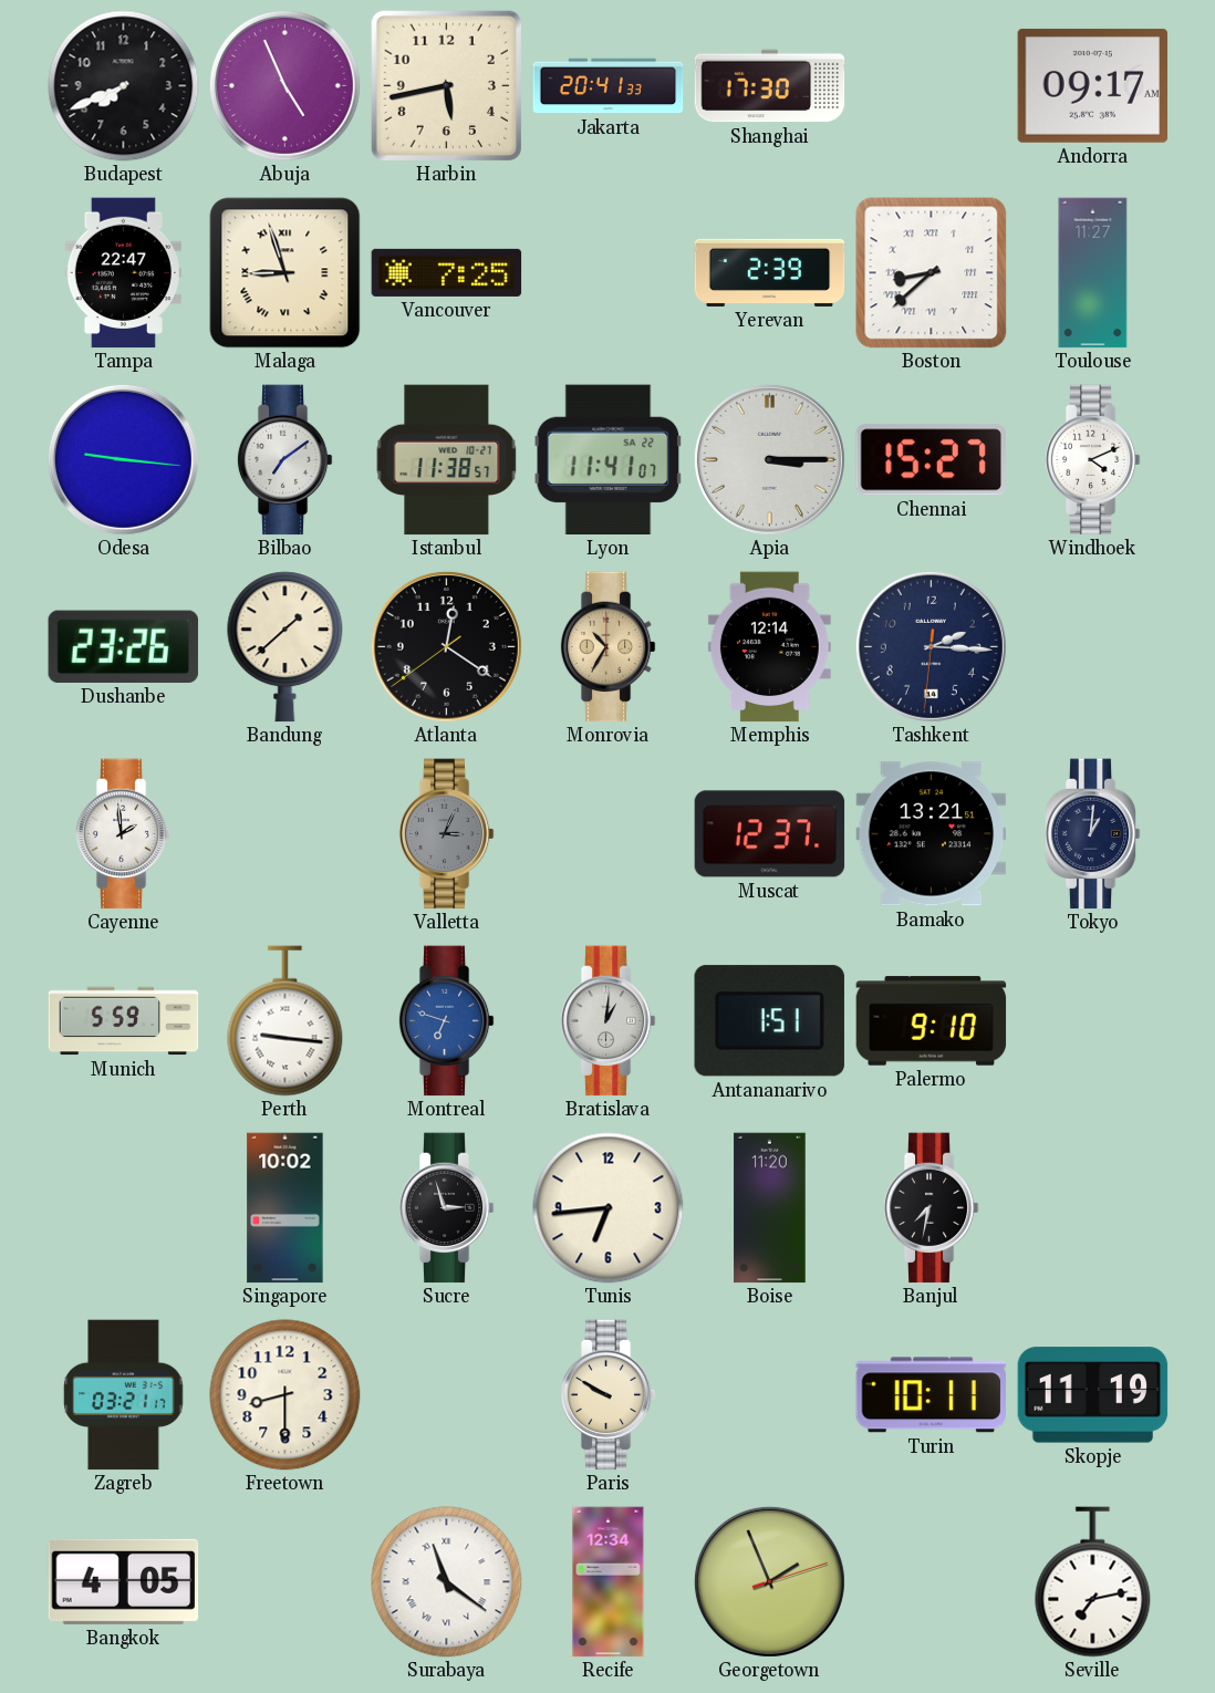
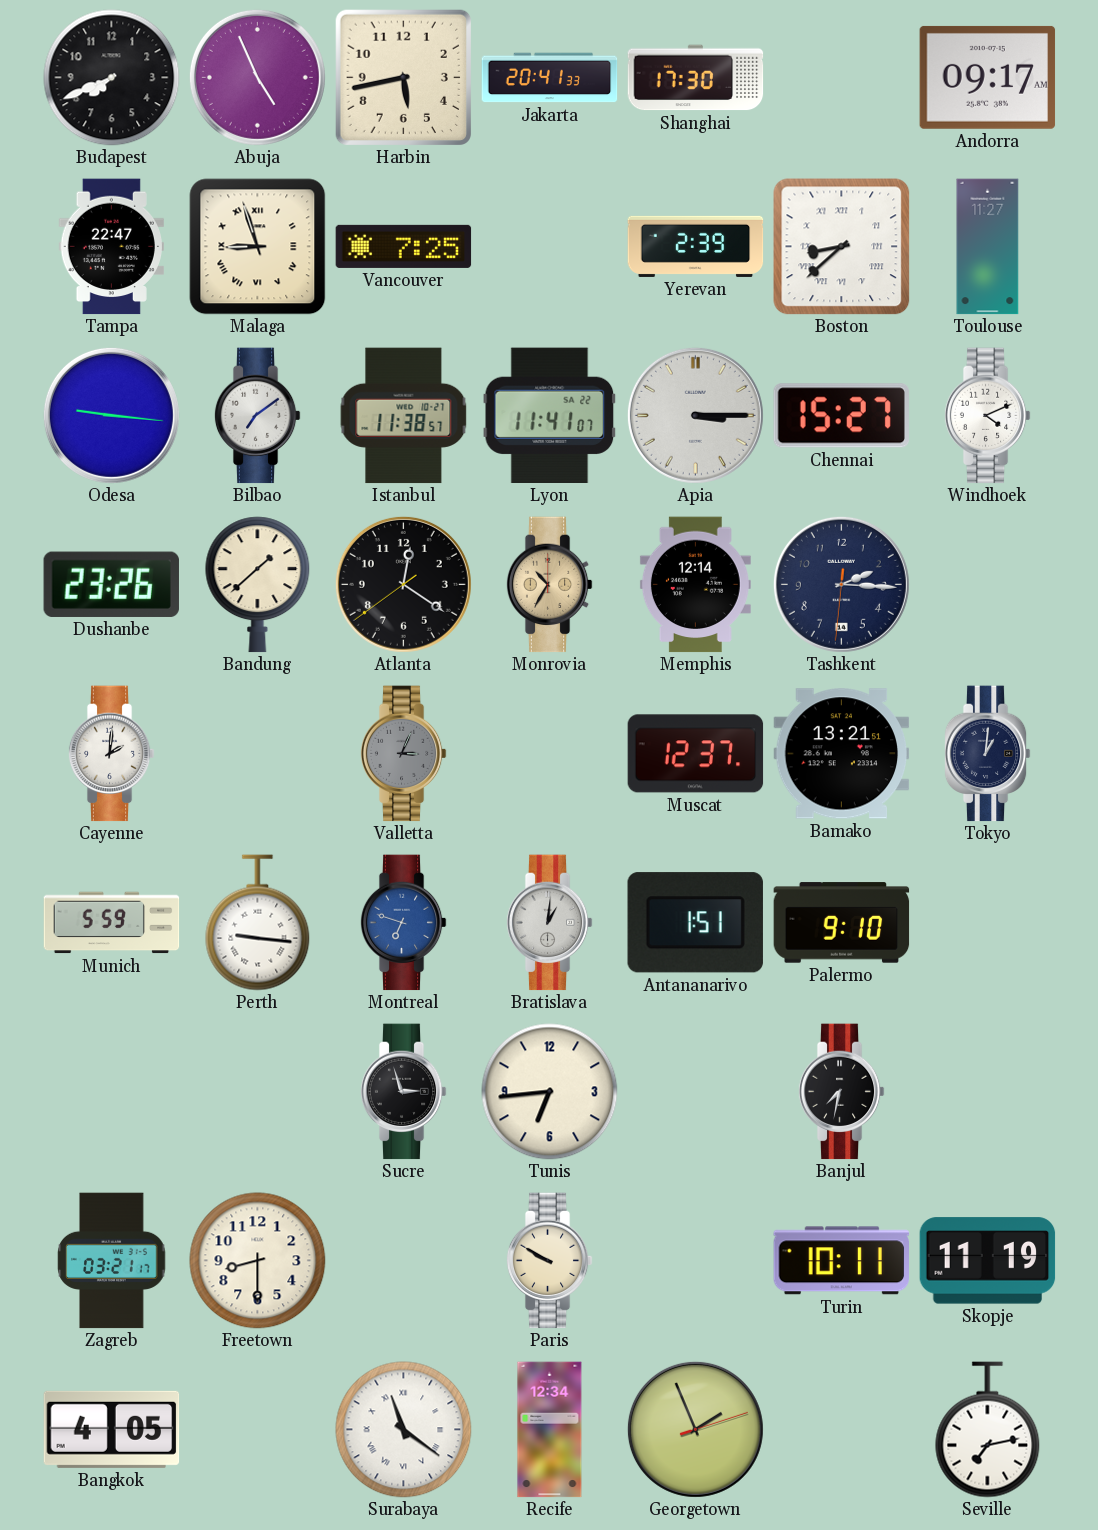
Cayenne: 1:59 -> 2:01
Singapore: 10:02 -> none
Boise: 11:20 -> none
